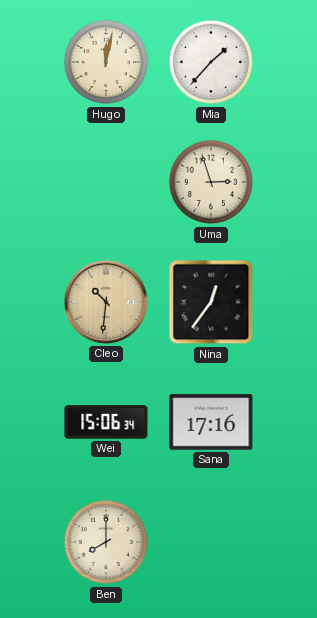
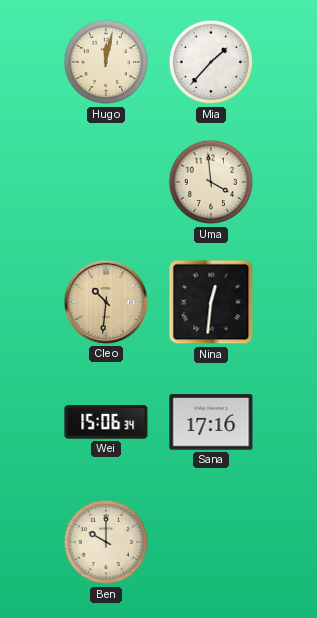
Uma: 2:57 -> 3:59
Nina: 12:36 -> 12:31
Ben: 8:00 -> 10:00
